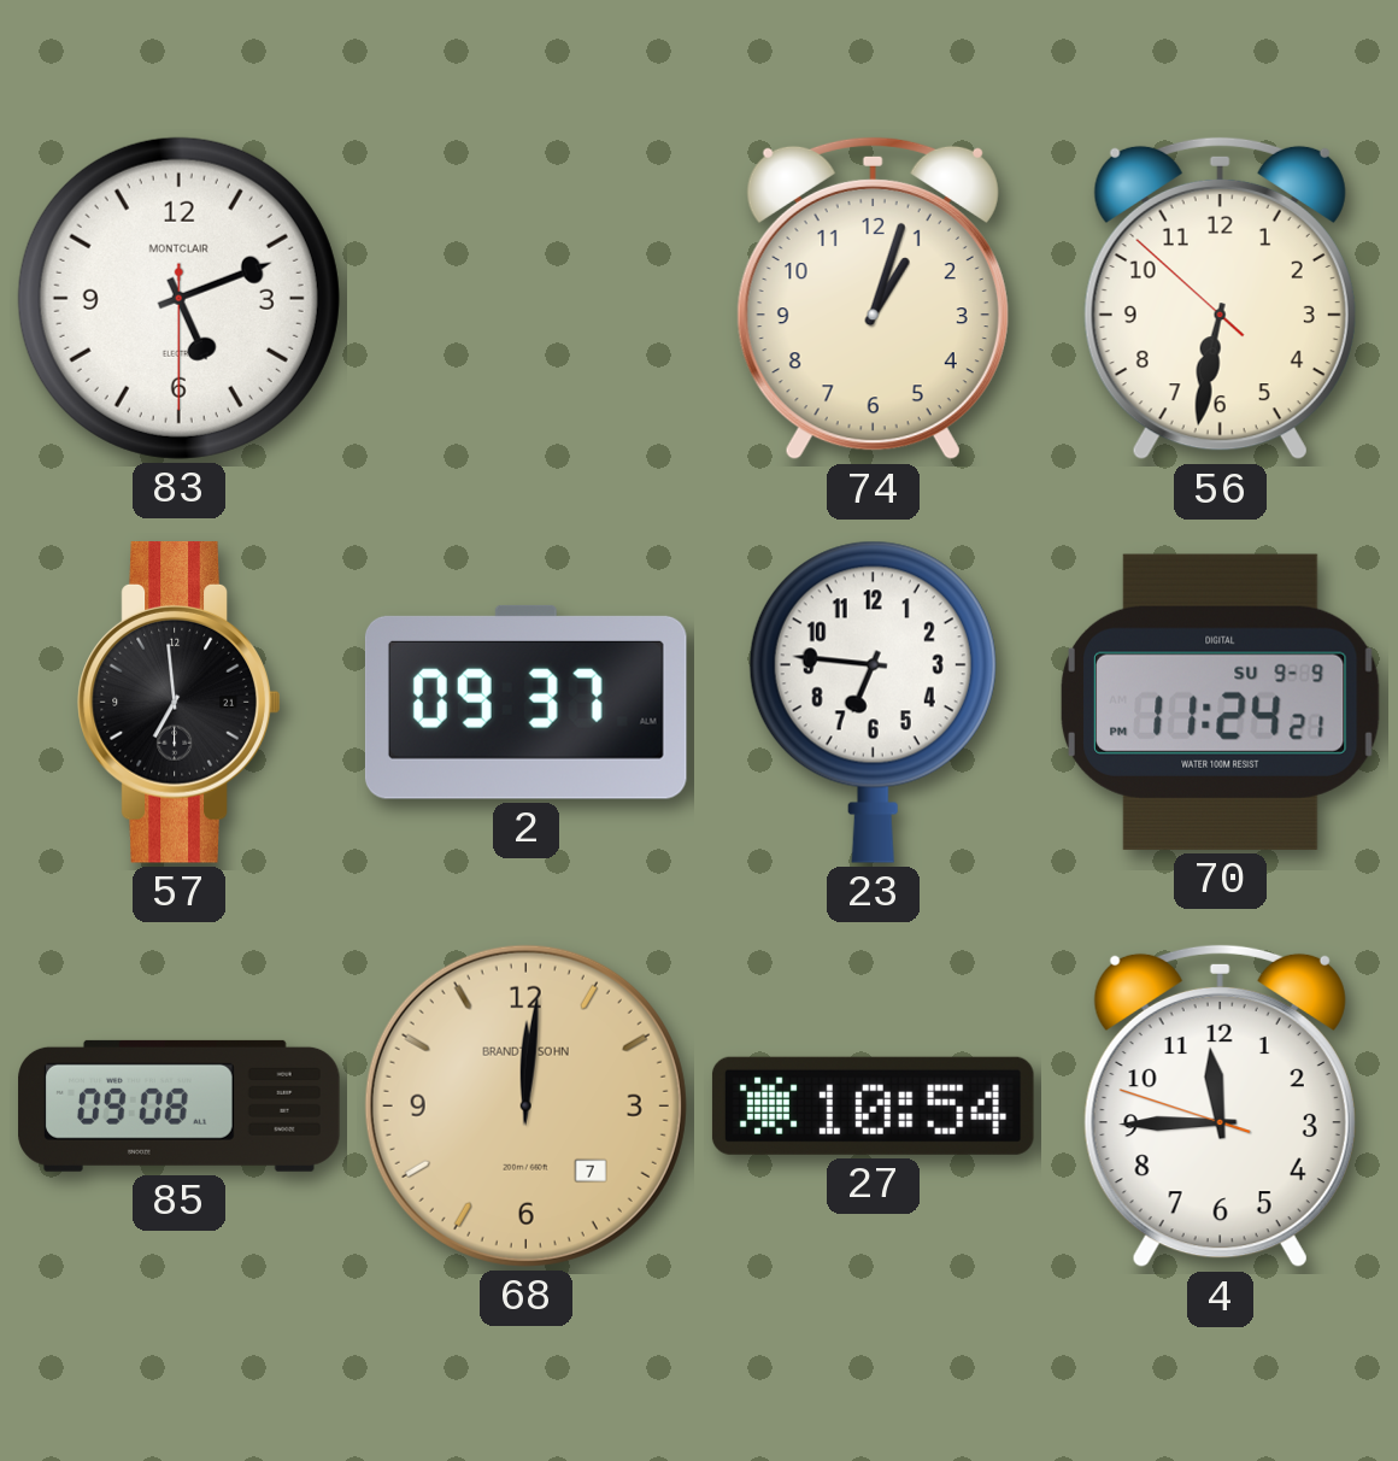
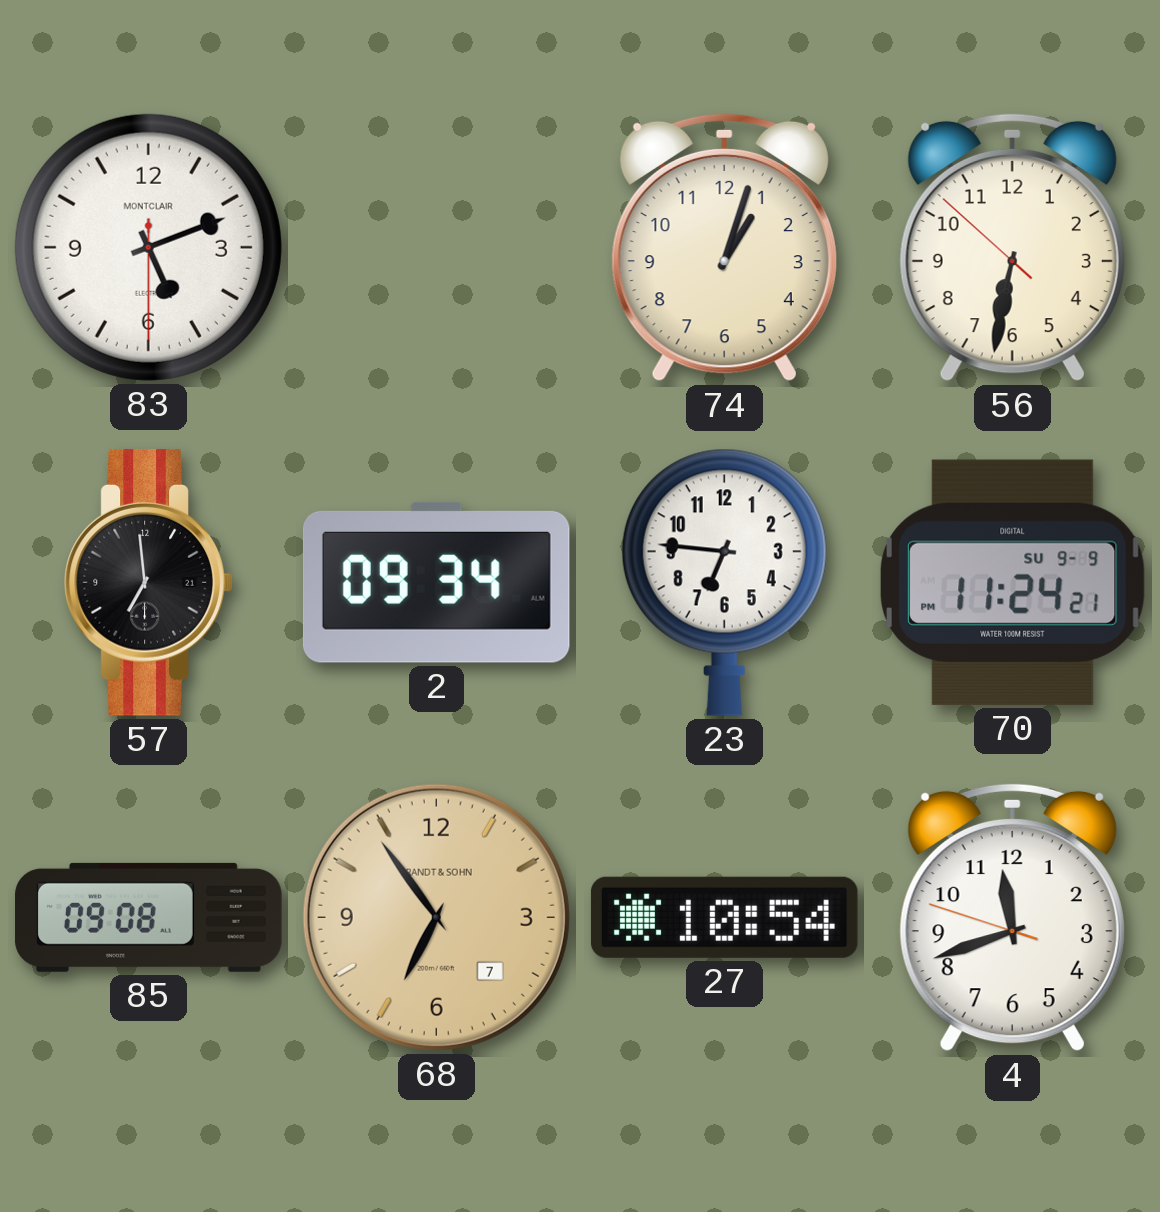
2: 09:37 -> 09:34
68: 12:01 -> 6:54
4: 11:44 -> 11:41
